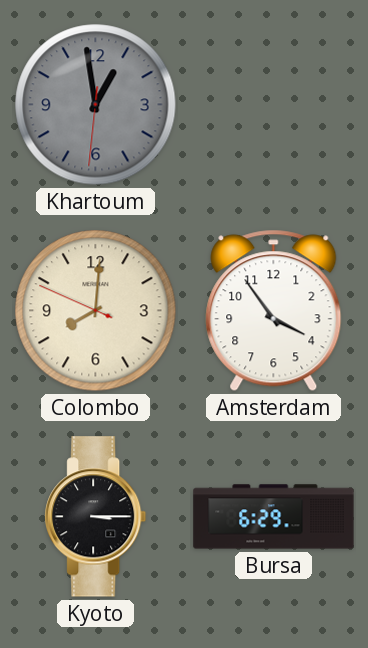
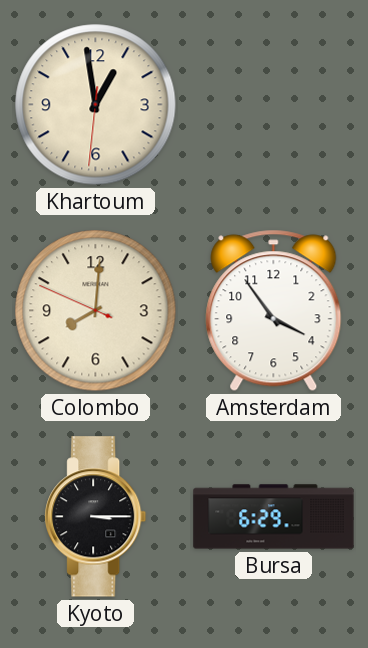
Khartoum dial: grey -> cream
